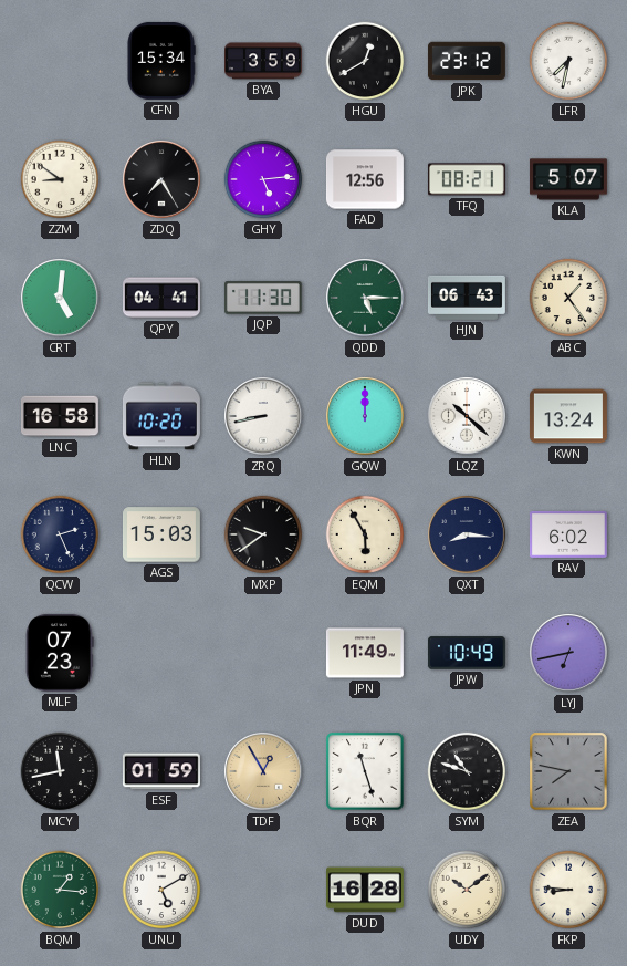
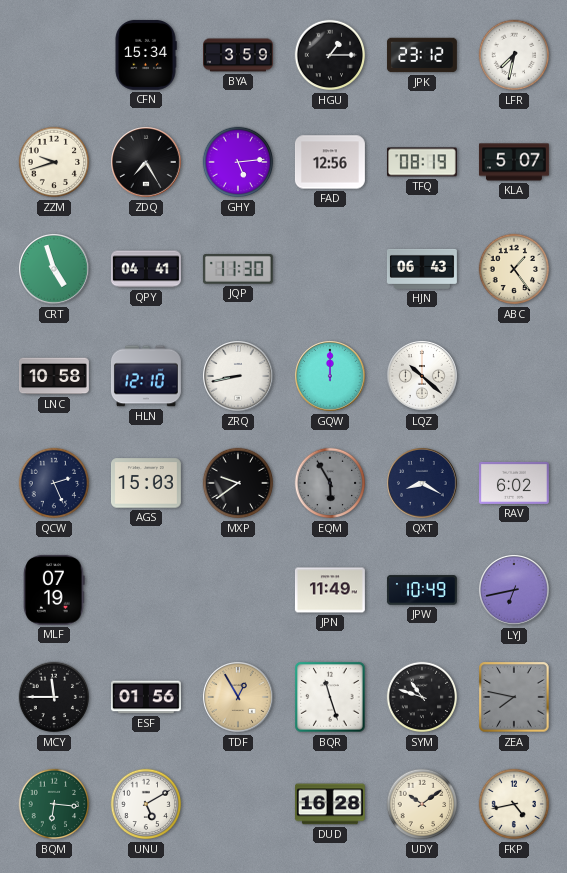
HGU: 12:40 -> 1:15
ZZM: 8:51 -> 9:42
TFQ: 08:21 -> 08:19
CRT: 5:01 -> 4:57
QDD: 5:15 -> none
LNC: 16:58 -> 10:58
HLN: 10:20 -> 12:10
KWN: 13:24 -> none
EQM dial: cream -> grey
QXT: 8:16 -> 8:20
MLF: 07:23 -> 07:19
MCY: 11:43 -> 11:45
ESF: 01:59 -> 01:56
BQM: 1:16 -> 6:16
FKP: 8:46 -> 4:43
